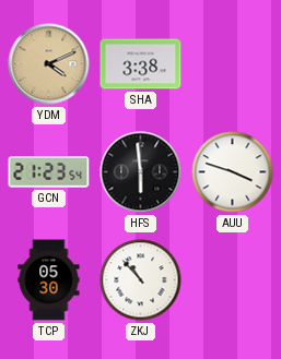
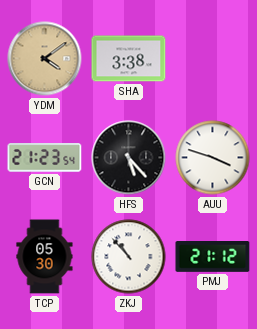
YDM: 4:11 -> 4:09
HFS: 5:59 -> 5:23
PMJ: none -> 21:12
